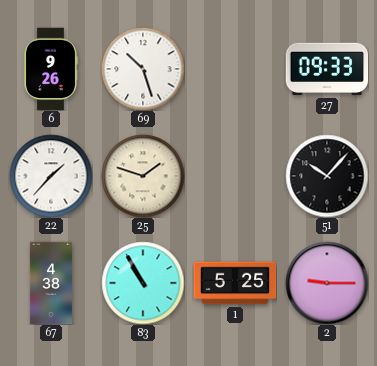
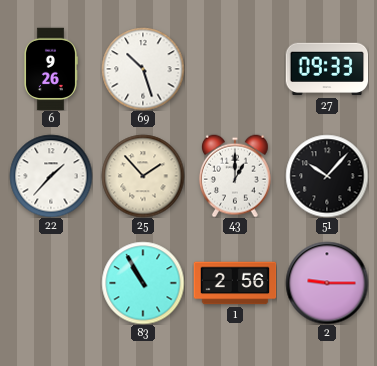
25: 1:48 -> 1:53
43: none -> 1:00
67: 4:38 -> none
1: 5:25 -> 2:56
